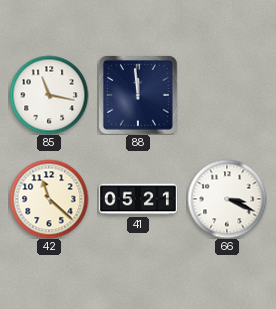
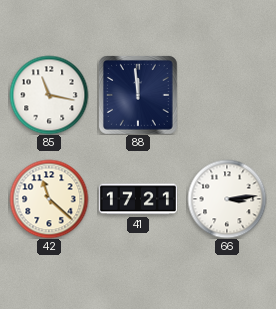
41: 05:21 -> 17:21
66: 3:19 -> 3:14
